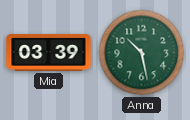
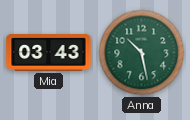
Mia: 03:39 -> 03:43
